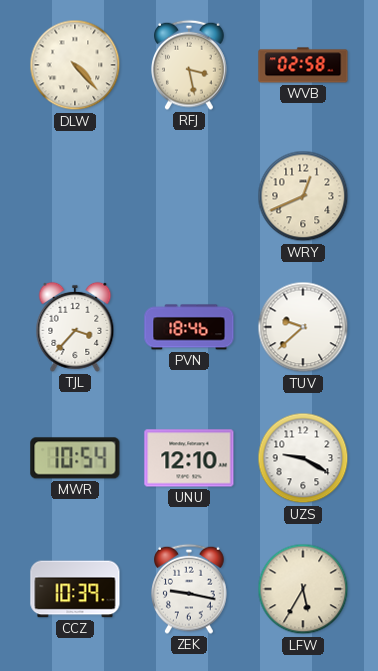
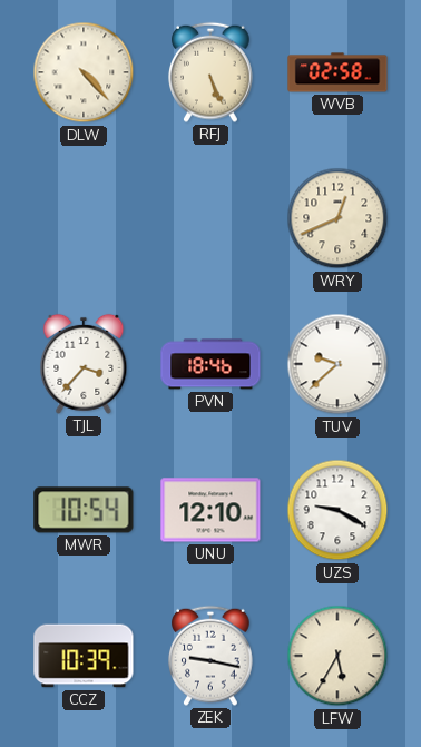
RFJ: 3:28 -> 5:26
